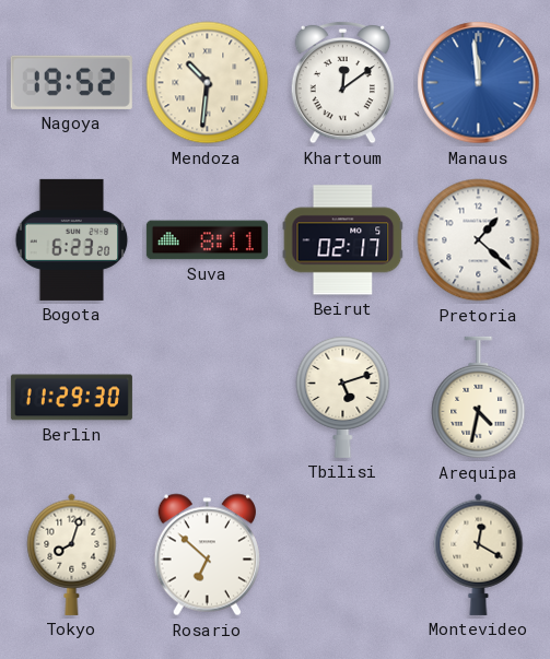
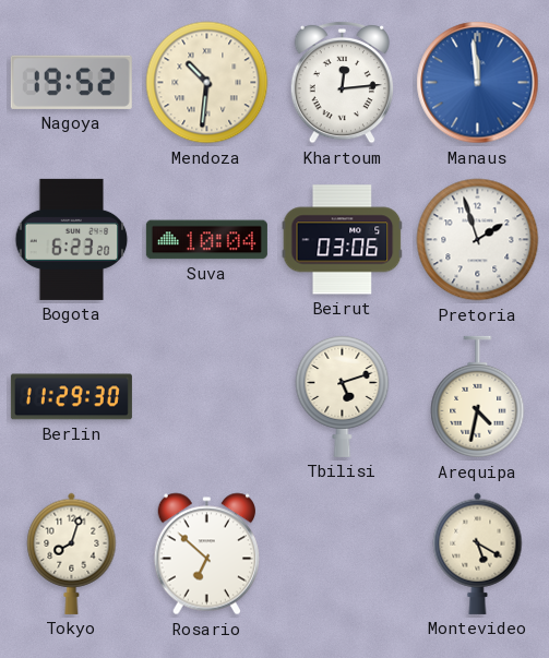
Khartoum: 12:09 -> 12:14
Suva: 8:11 -> 10:04
Beirut: 02:17 -> 03:06
Pretoria: 1:22 -> 1:57
Montevideo: 12:20 -> 5:20
